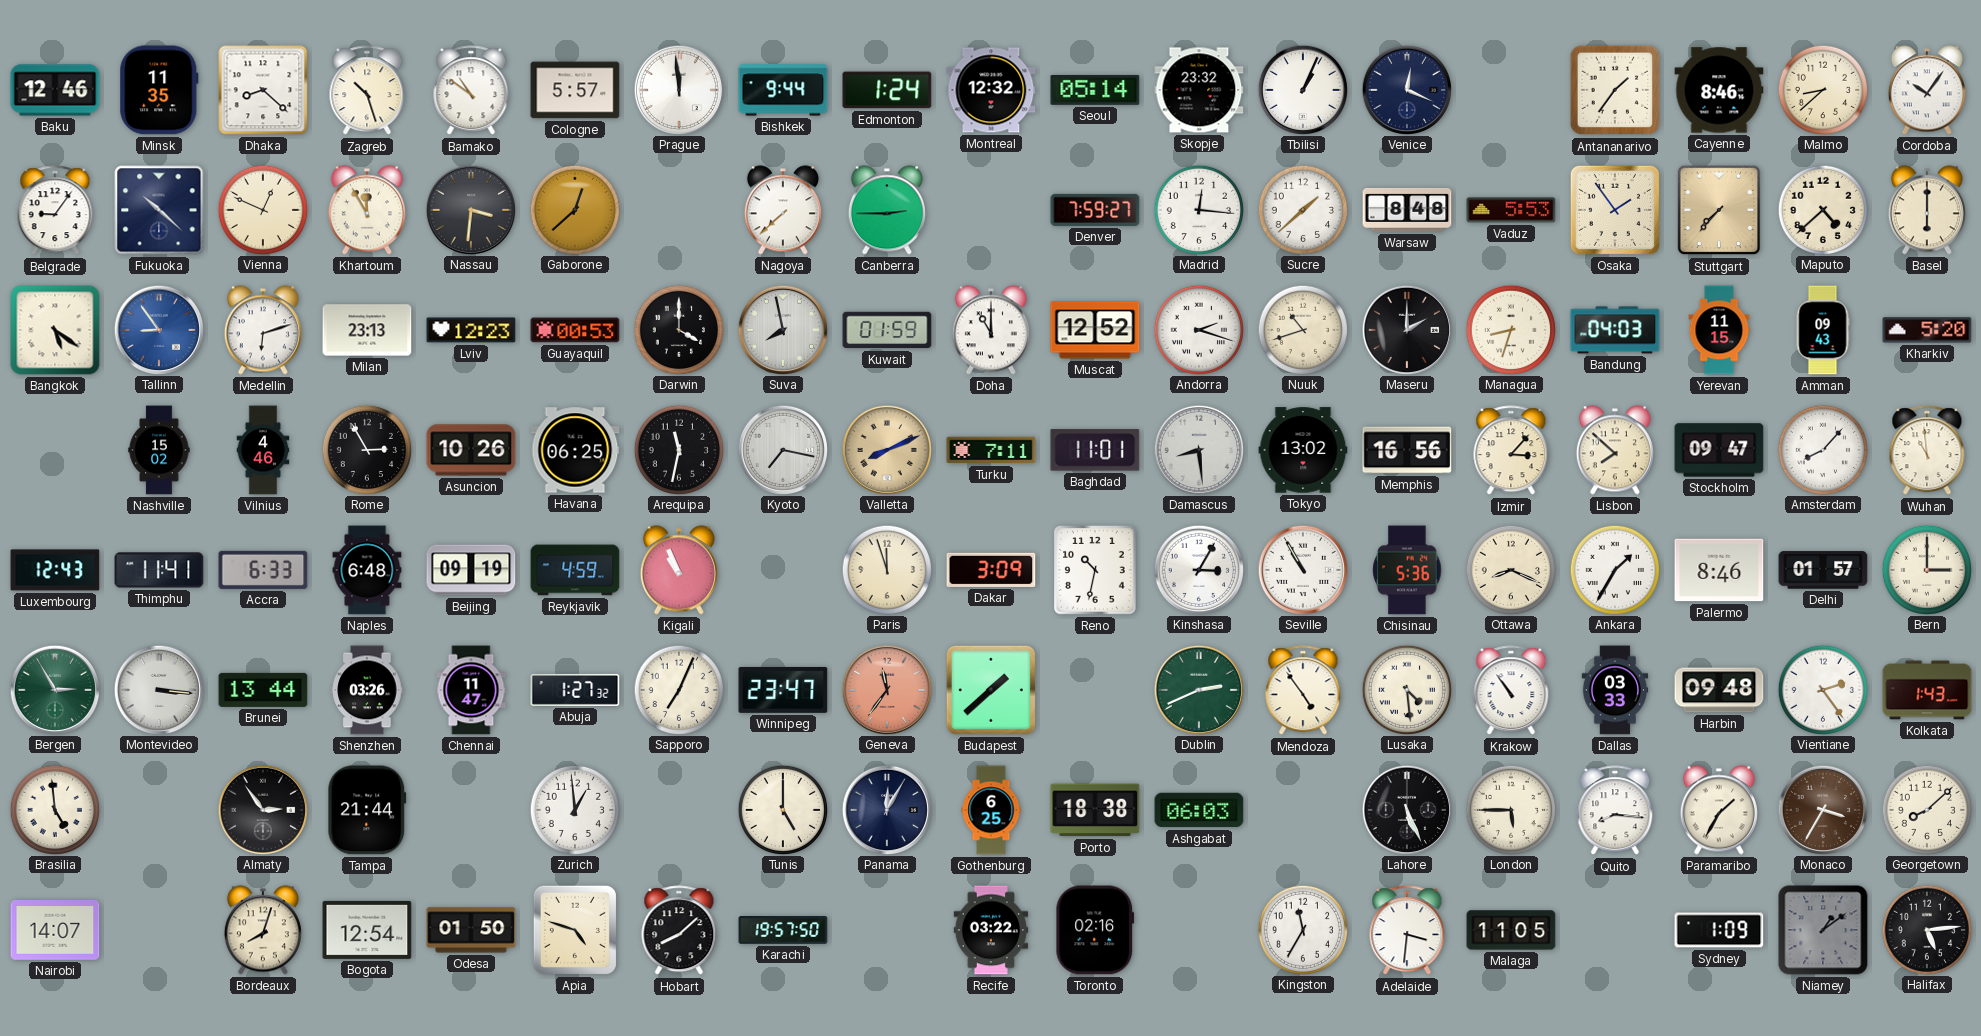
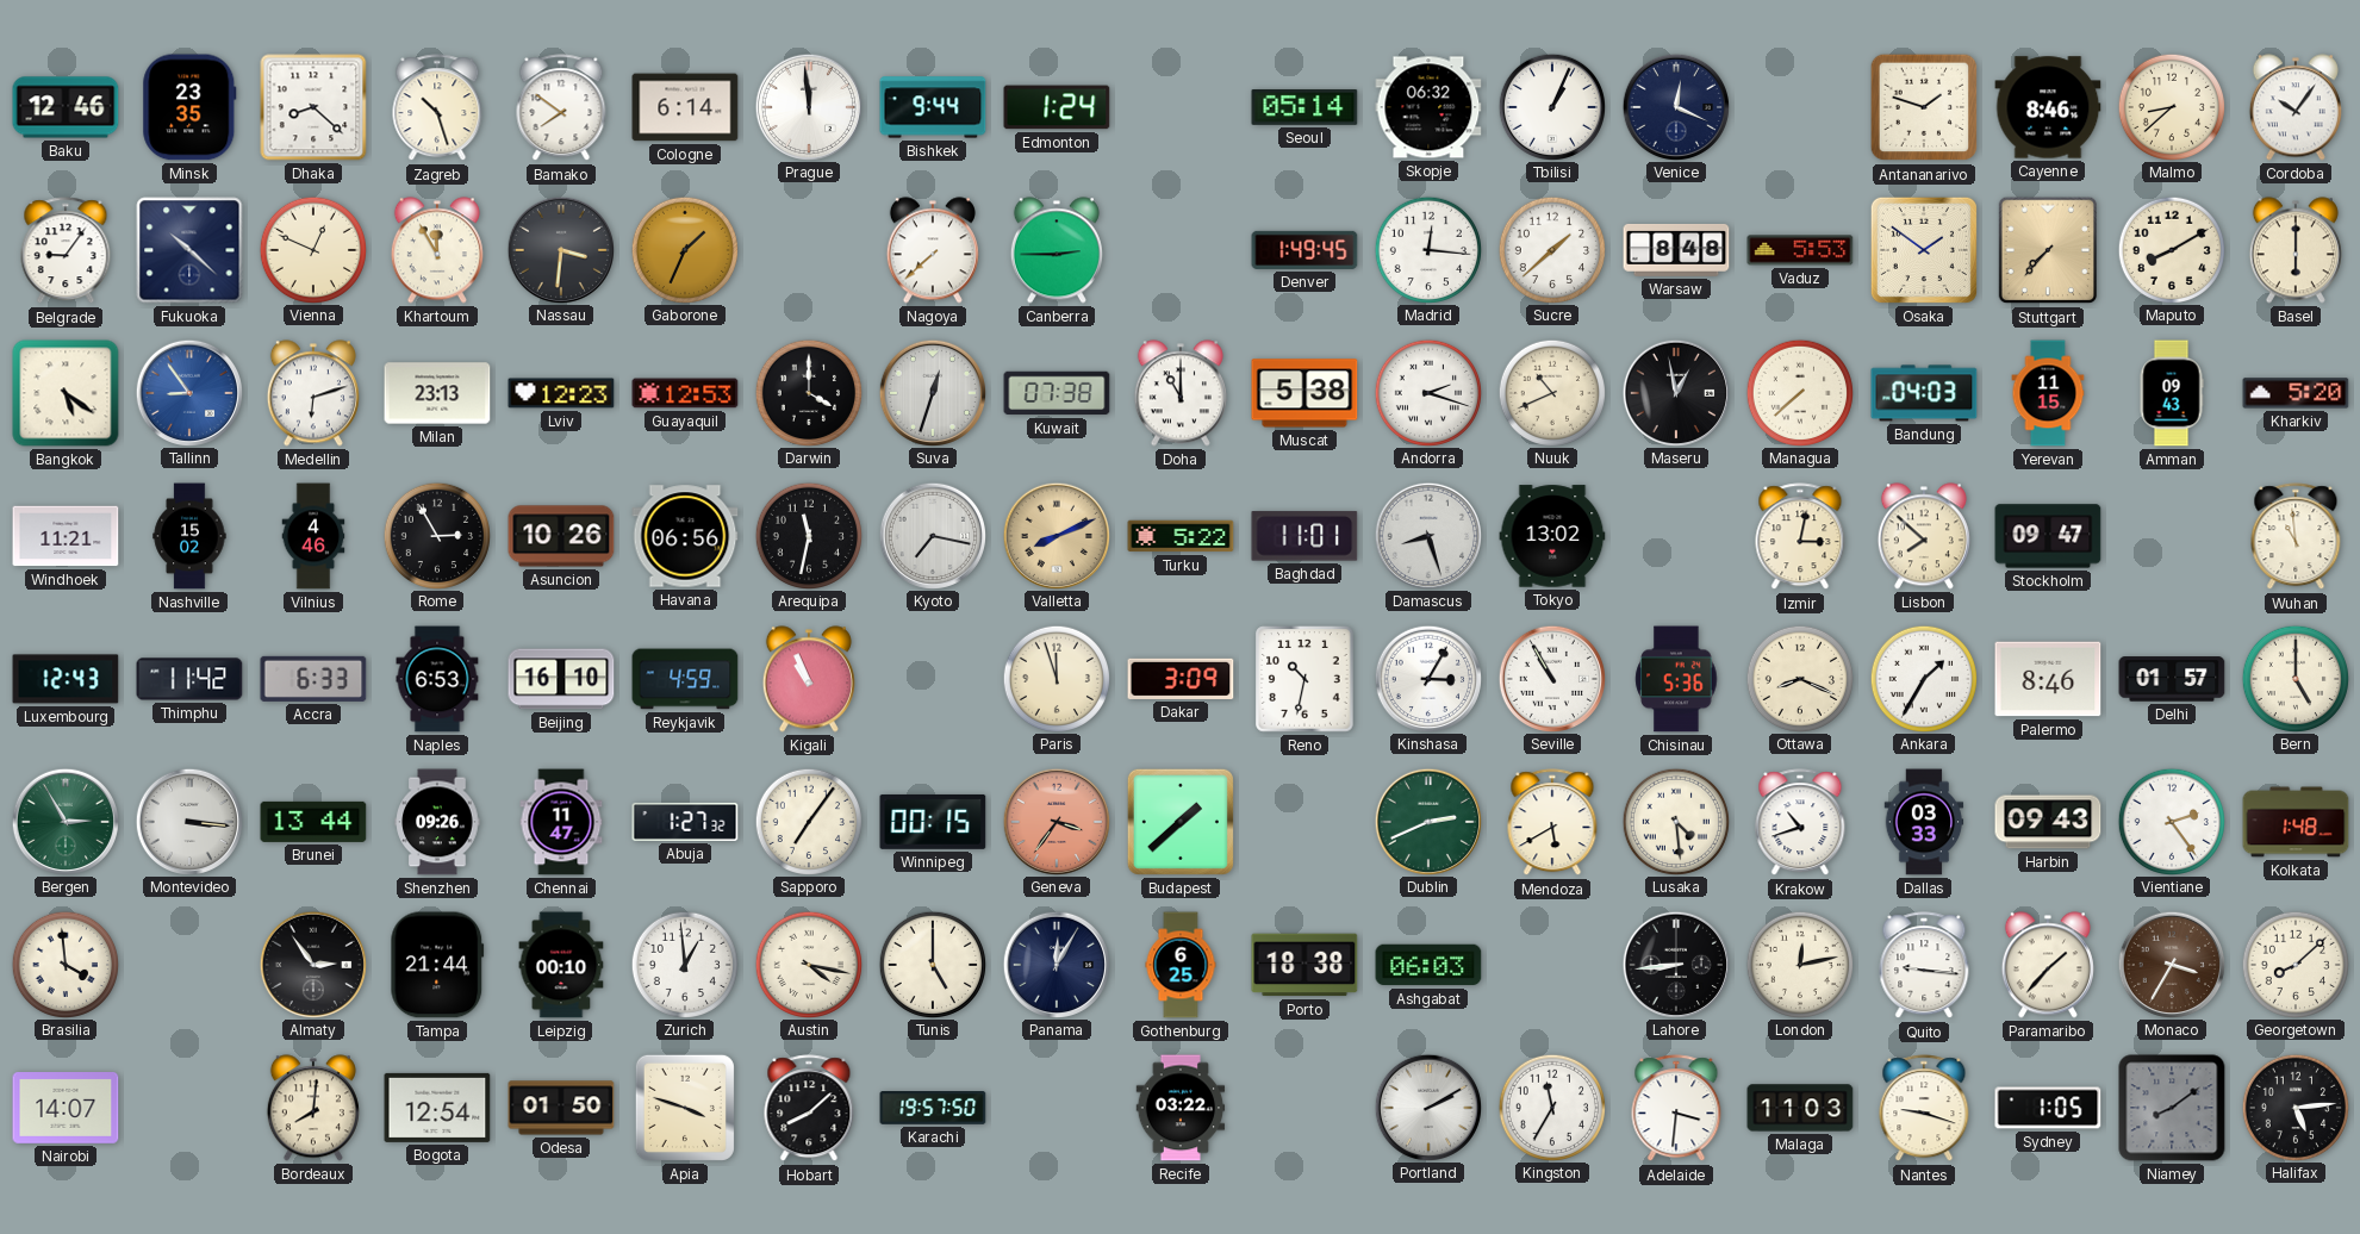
Minsk: 11:35 -> 23:35
Bamako: 10:51 -> 7:51
Cologne: 5:57 -> 6:14
Montreal: 12:32 -> none
Skopje: 23:32 -> 06:32
Antananarivo: 1:36 -> 1:48
Gaborone: 12:38 -> 1:34
Denver: 7:59 -> 1:49
Osaka: 1:54 -> 1:51
Maputo: 4:38 -> 8:10
Guayaquil: 00:53 -> 12:53
Suva: 7:58 -> 12:33
Kuwait: 01:59 -> 07:38
Muscat: 12:52 -> 5:38
Nuuk: 10:42 -> 10:41
Maseru: 2:00 -> 12:58
Managua: 8:33 -> 7:38
Windhoek: none -> 11:21
Havana: 06:25 -> 06:56
Turku: 7:11 -> 5:22
Damascus: 8:29 -> 8:27
Memphis: 16:56 -> none
Izmir: 3:07 -> 3:02
Amsterdam: 8:07 -> none
Thimphu: 11:41 -> 11:42
Naples: 6:48 -> 6:53
Beijing: 09:19 -> 16:10
Bern: 3:00 -> 5:00
Shenzhen: 03:26 -> 09:26
Sapporo: 7:04 -> 7:06
Winnipeg: 23:47 -> 00:15
Geneva: 11:36 -> 3:36
Mendoza: 4:54 -> 5:40
Krakow: 10:54 -> 10:42
Harbin: 09:48 -> 09:43
Kolkata: 1:43 -> 1:48
Brasilia: 4:59 -> 3:59
Leipzig: none -> 00:10
Austin: none -> 4:17
Lahore: 5:26 -> 8:44
London: 5:45 -> 12:13
Quito: 8:16 -> 9:16
Paramaribo: 1:35 -> 1:37
Bordeaux: 8:03 -> 8:01
Apia: 4:48 -> 3:48
Toronto: 02:16 -> none
Portland: none -> 2:10
Malaga: 11:05 -> 11:03
Nantes: none -> 9:18
Sydney: 1:09 -> 1:05
Niamey: 1:09 -> 8:09
